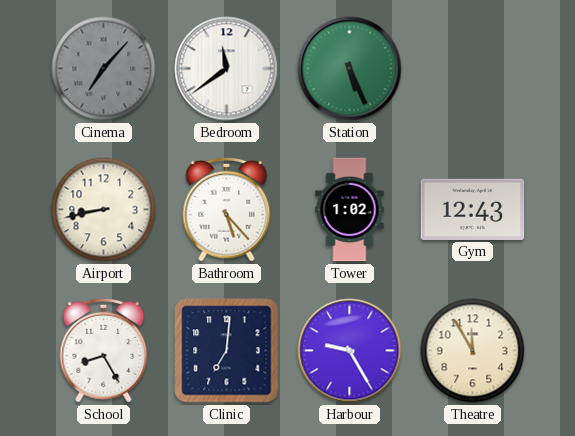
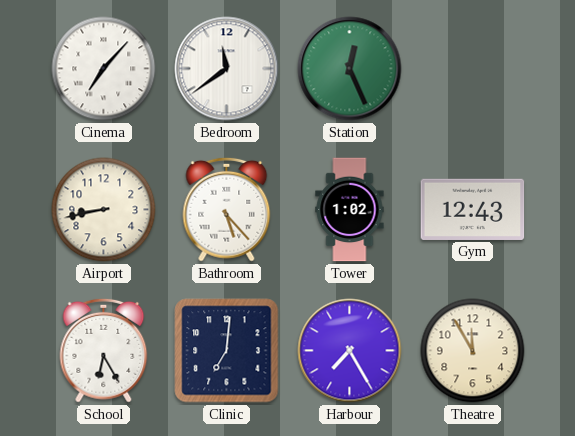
Cinema dial: grey -> white
Station: 5:26 -> 12:26
School: 8:25 -> 6:25
Harbour: 9:25 -> 7:25
